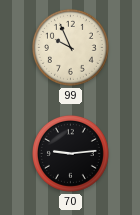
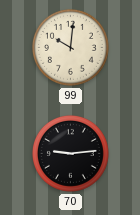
99: 9:56 -> 10:01
